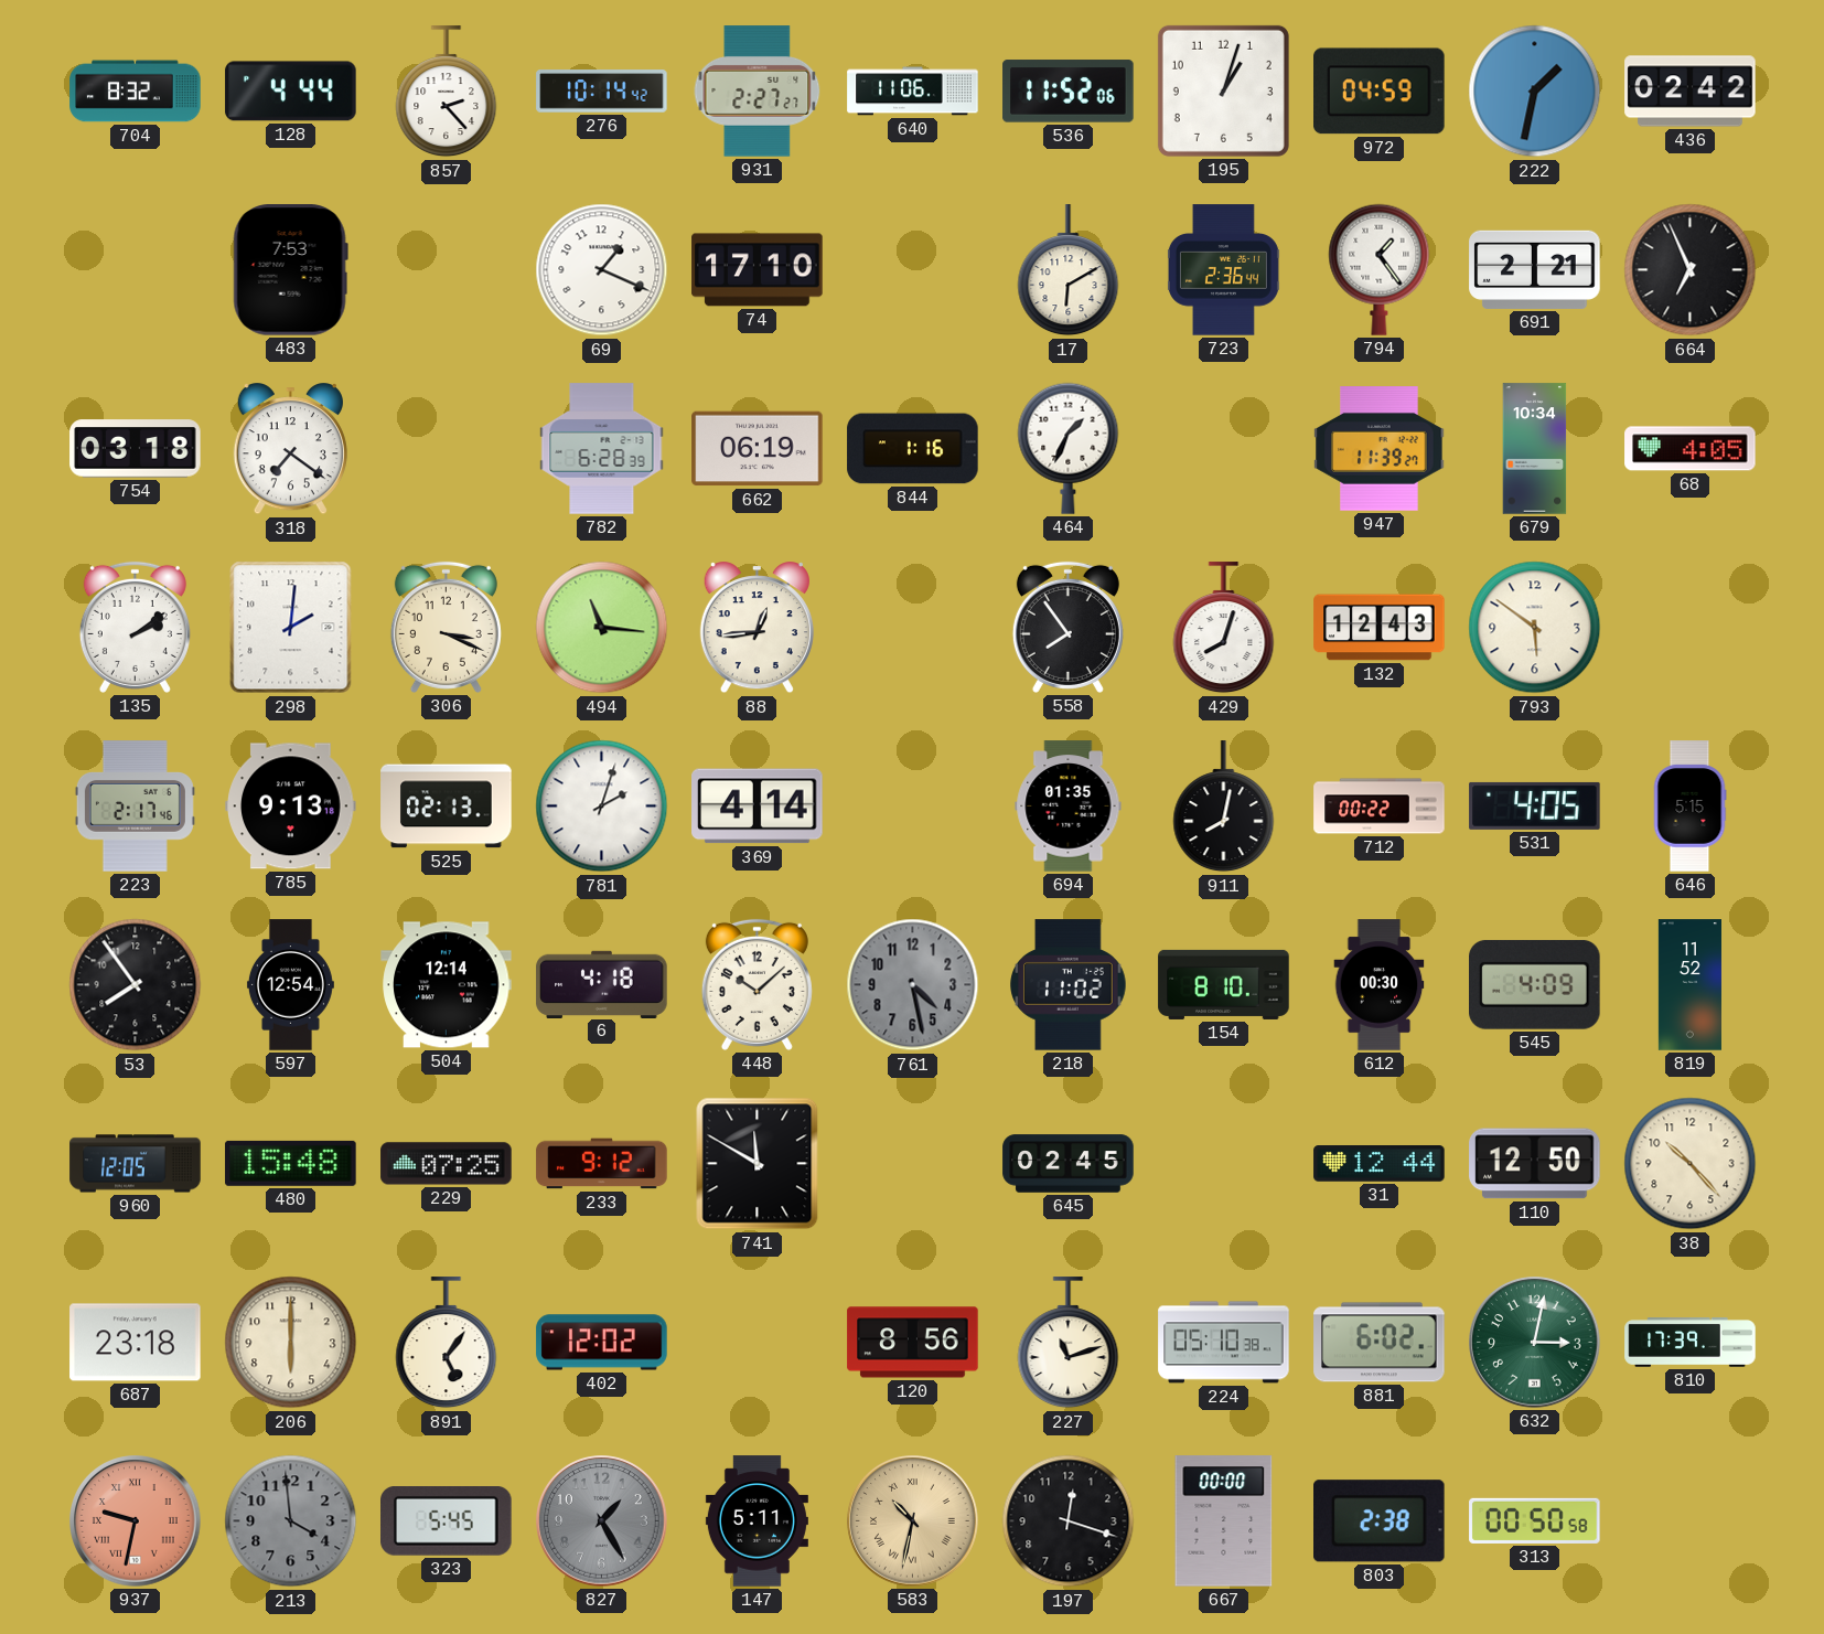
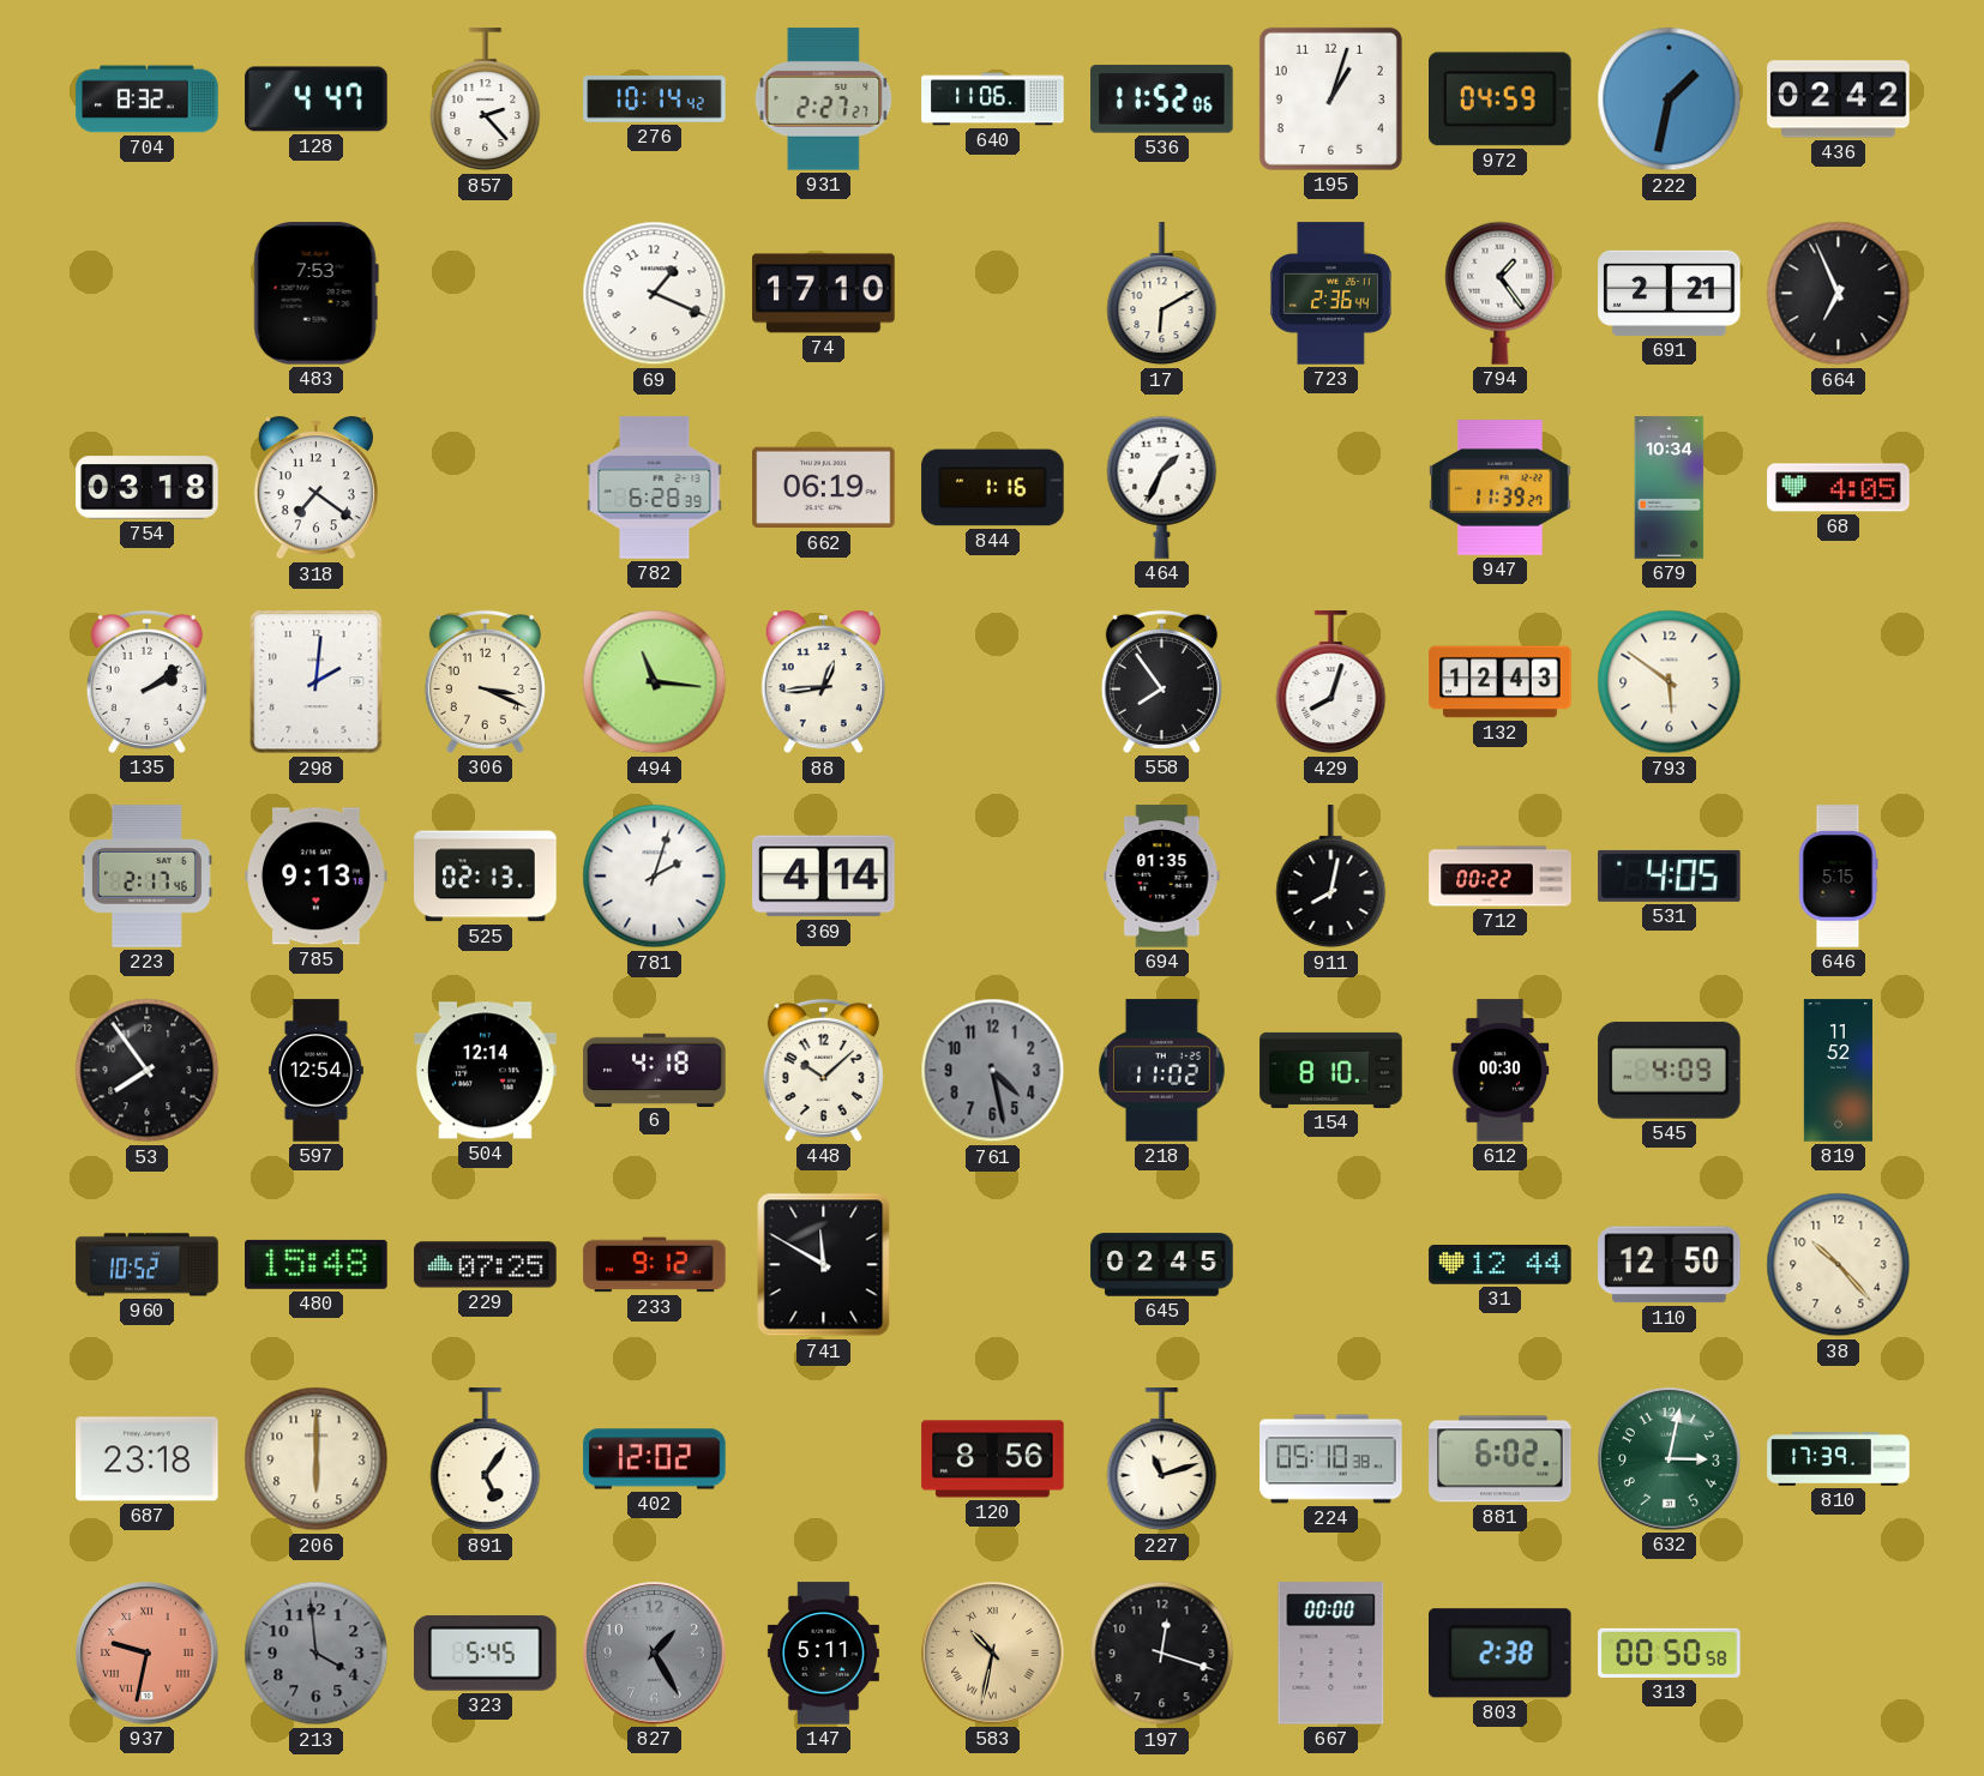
128: 4:44 -> 4:47
960: 12:05 -> 10:52
